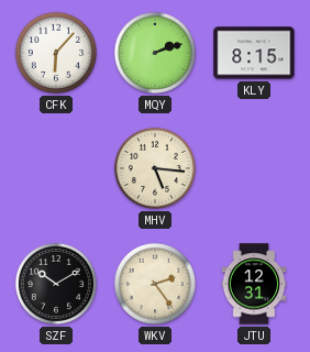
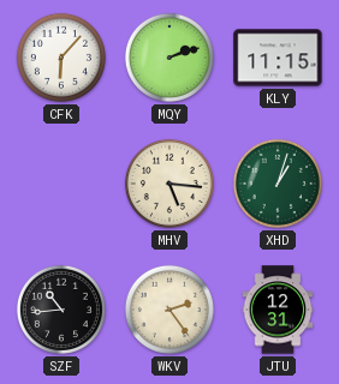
KLY: 8:15 -> 11:15
XHD: none -> 1:03
SZF: 10:10 -> 10:44
